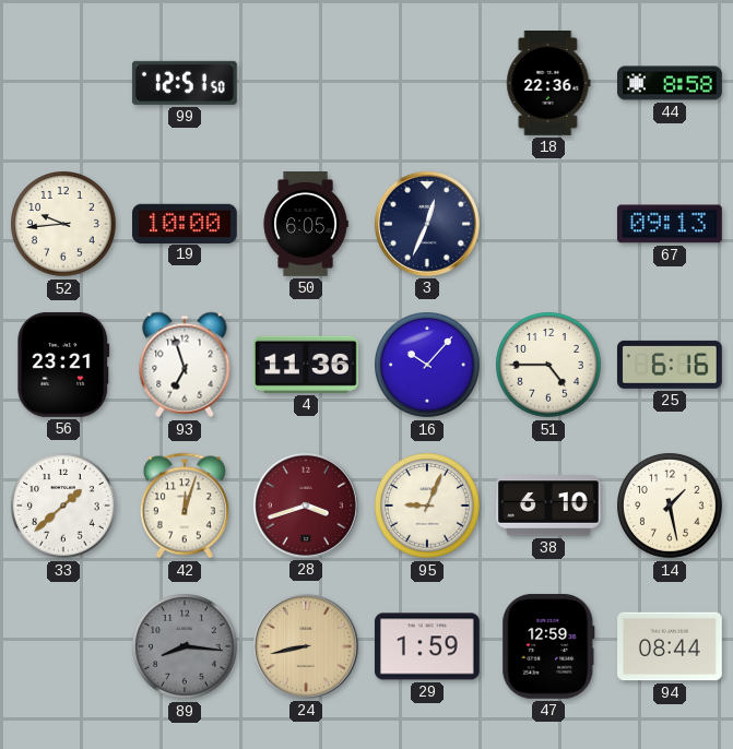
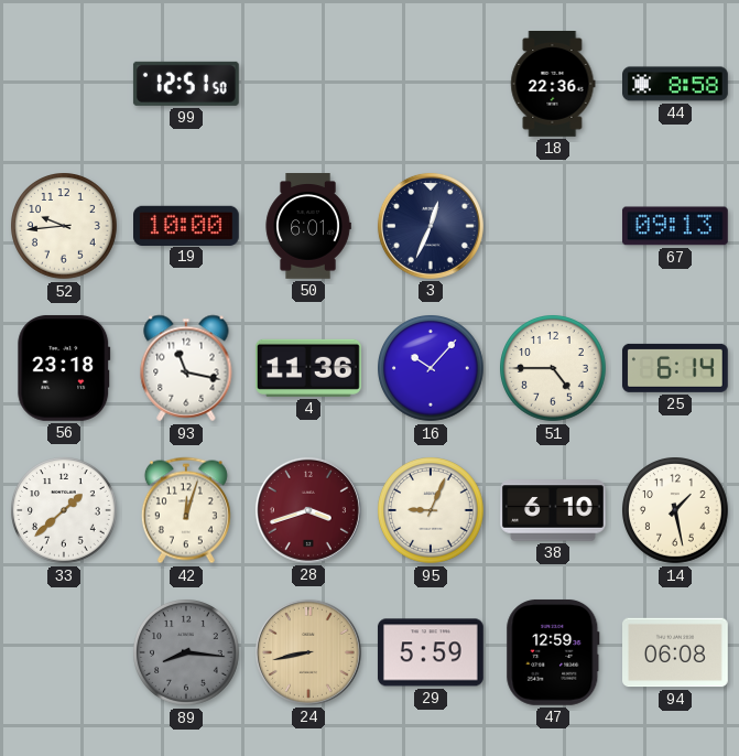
50: 6:05 -> 6:01
56: 23:21 -> 23:18
93: 6:57 -> 11:17
25: 6:16 -> 6:14
29: 1:59 -> 5:59
94: 08:44 -> 06:08
